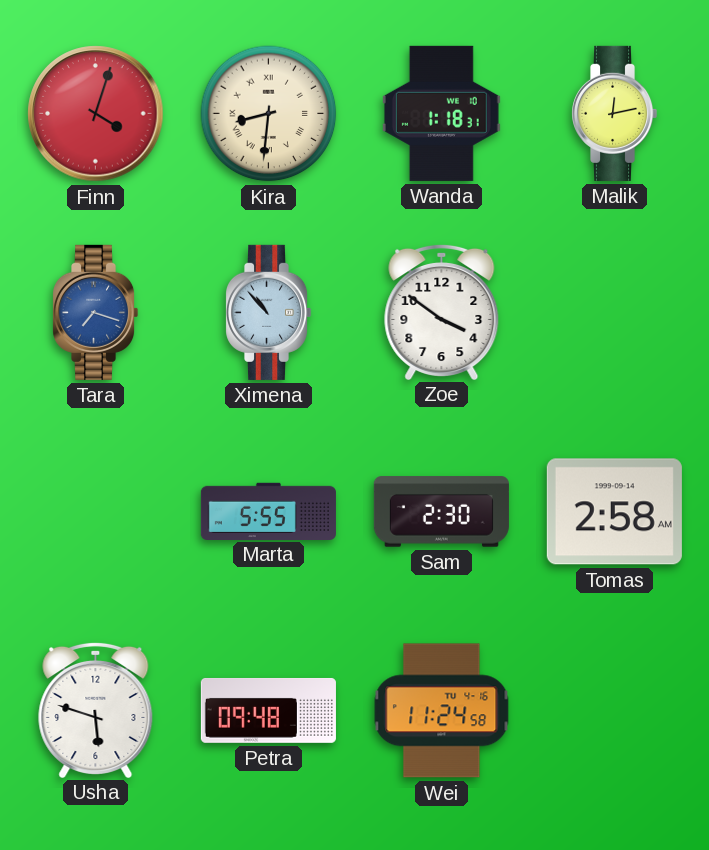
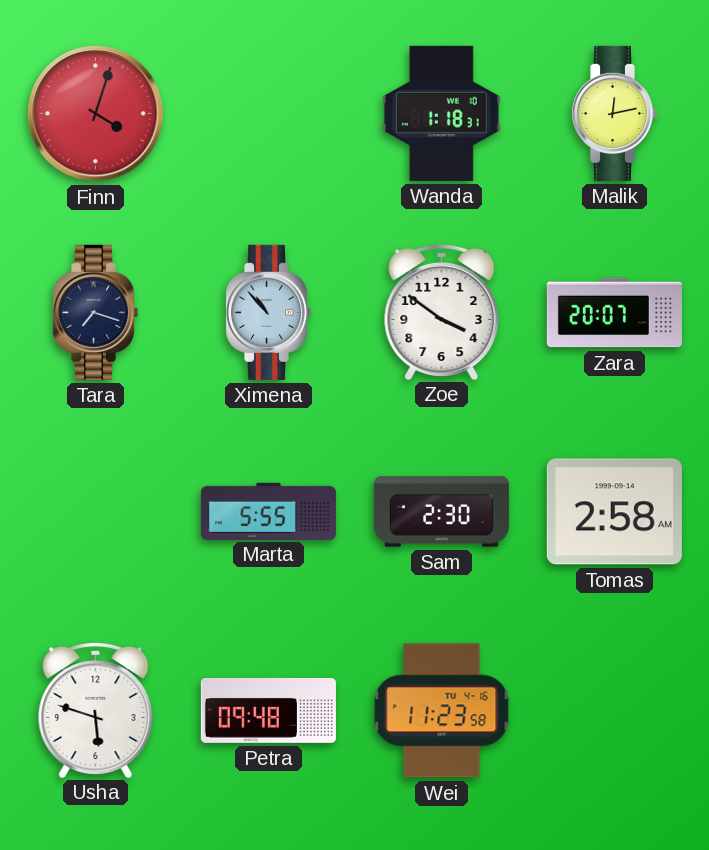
Kira: 8:31 -> none
Tara dial: blue -> navy
Zara: none -> 20:07
Wei: 11:24 -> 11:23
